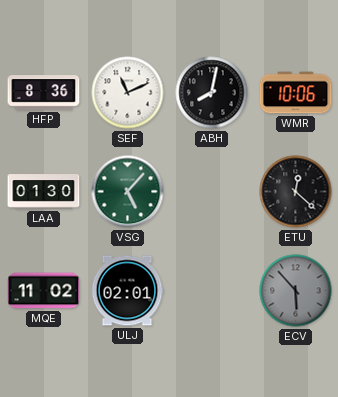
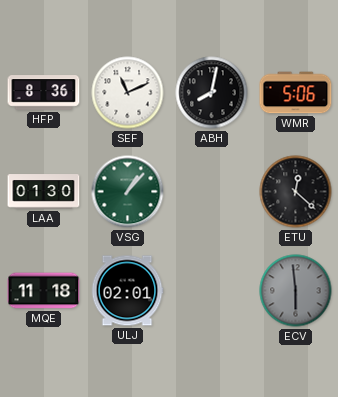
WMR: 10:06 -> 5:06
VSG: 5:07 -> 1:07
MQE: 11:02 -> 11:18
ECV: 5:53 -> 5:59
